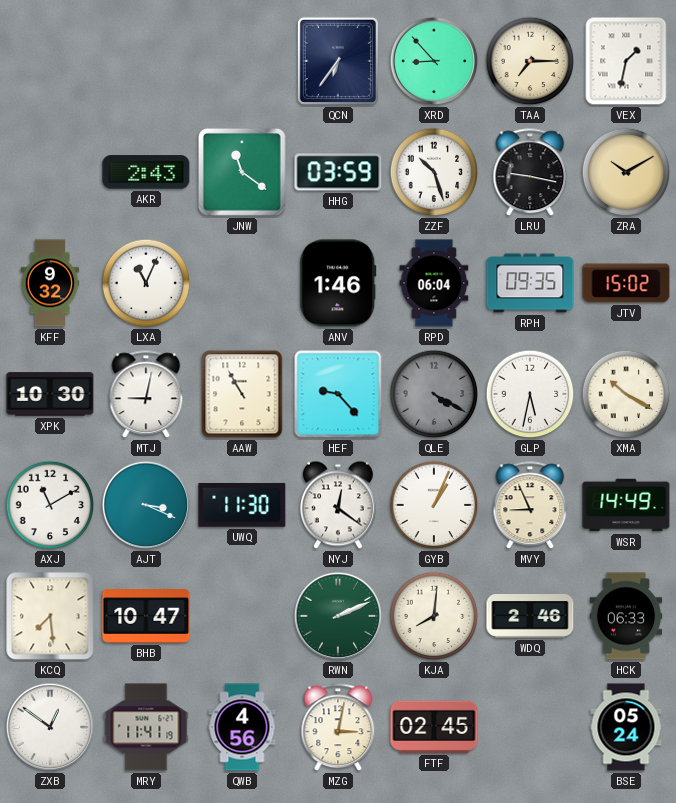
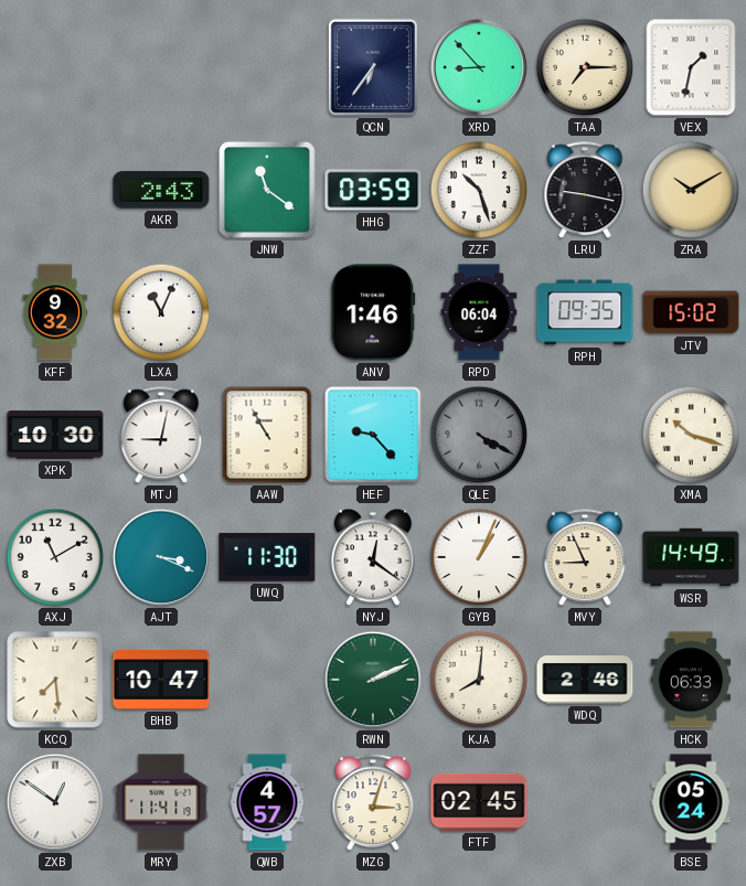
GLP: 5:32 -> none
XMA: 10:20 -> 10:18
QWB: 4:56 -> 4:57
MZG: 3:02 -> 3:03
